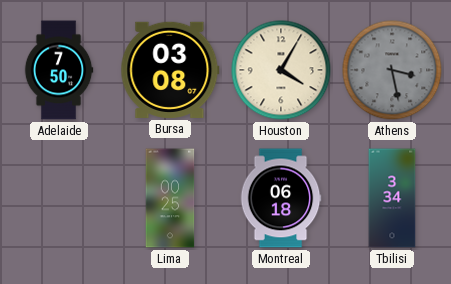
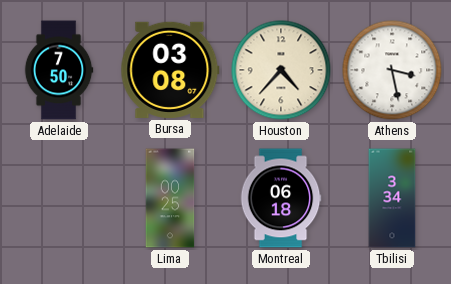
Houston: 4:05 -> 4:37
Athens dial: grey -> white
